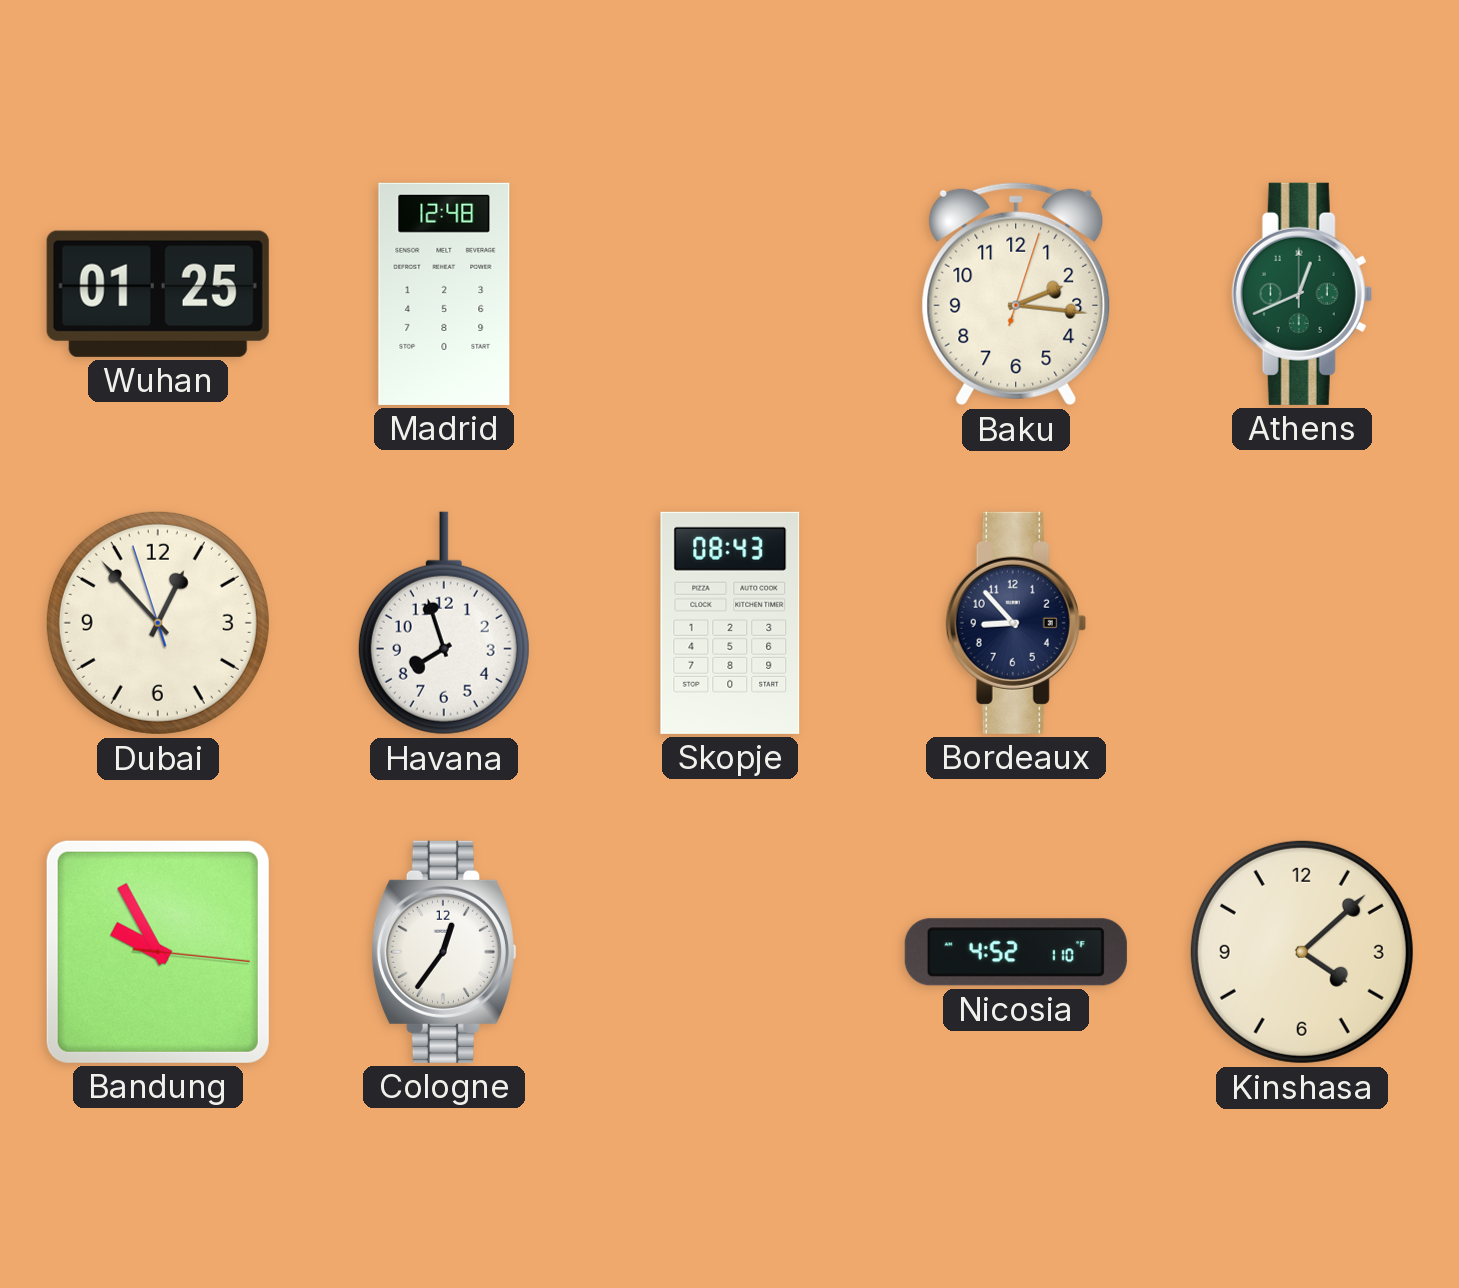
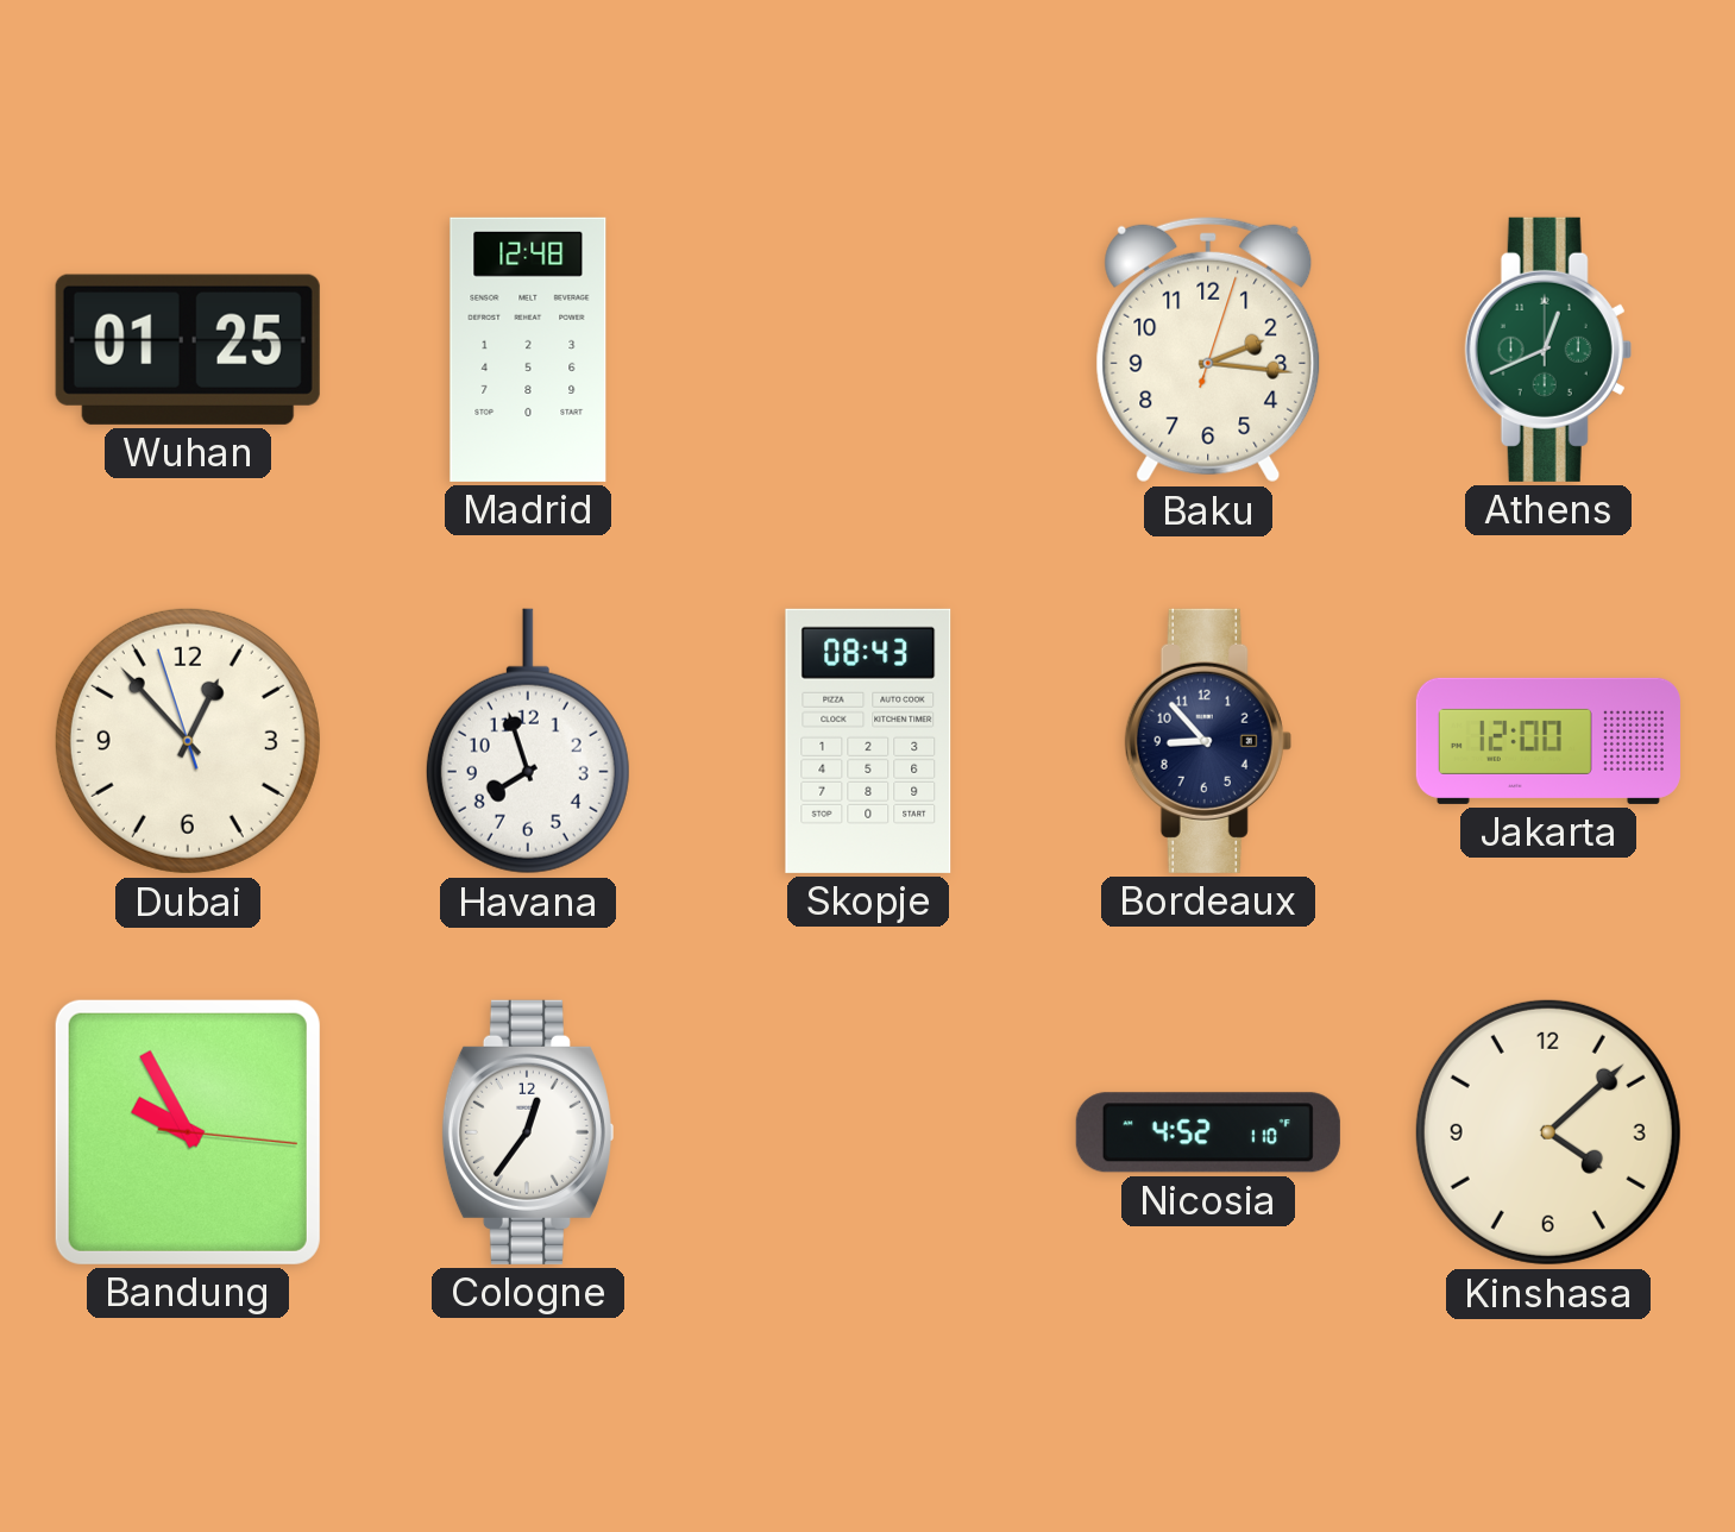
Jakarta: none -> 12:00
